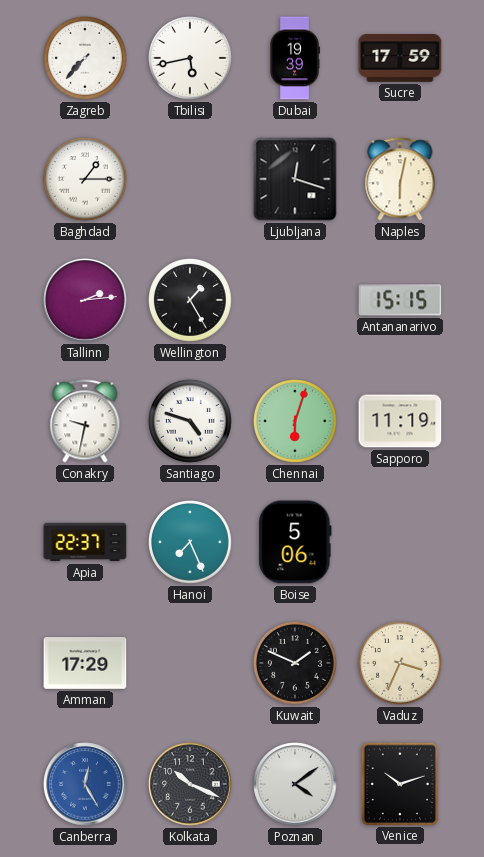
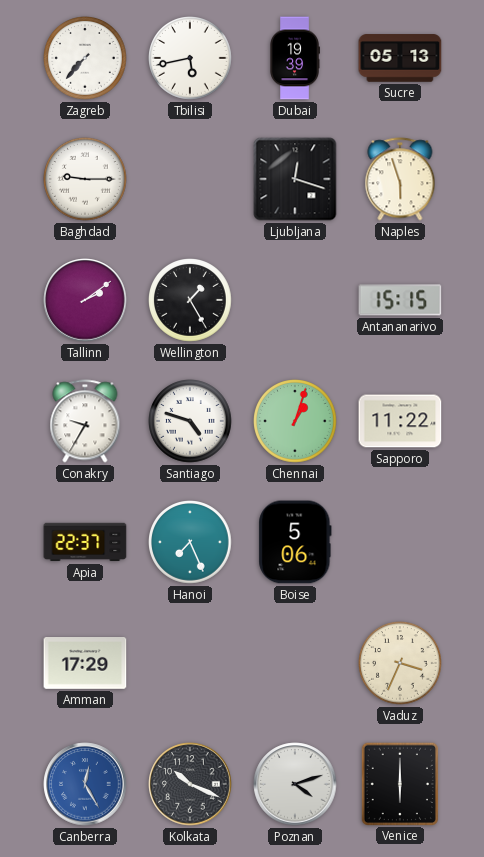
Sucre: 17:59 -> 05:13
Baghdad: 1:15 -> 9:15
Naples: 6:02 -> 5:57
Tallinn: 2:14 -> 2:09
Conakry: 9:32 -> 9:35
Chennai: 6:03 -> 1:03
Sapporo: 11:19 -> 11:22
Kuwait: 1:49 -> none
Poznan: 4:09 -> 4:12
Venice: 10:12 -> 6:00
